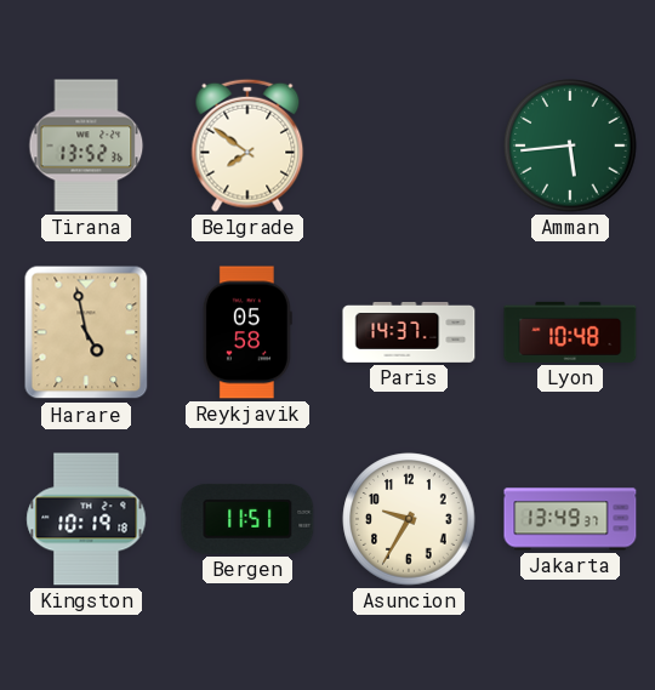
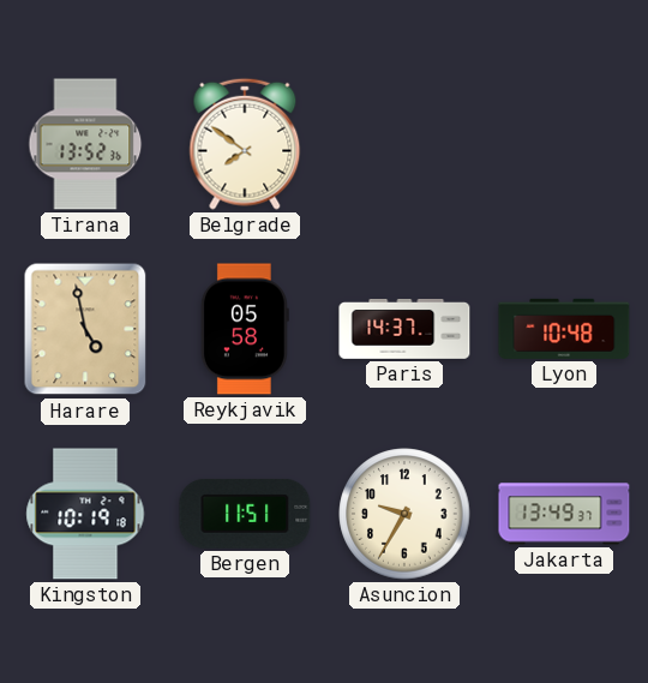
Amman: 5:44 -> none
